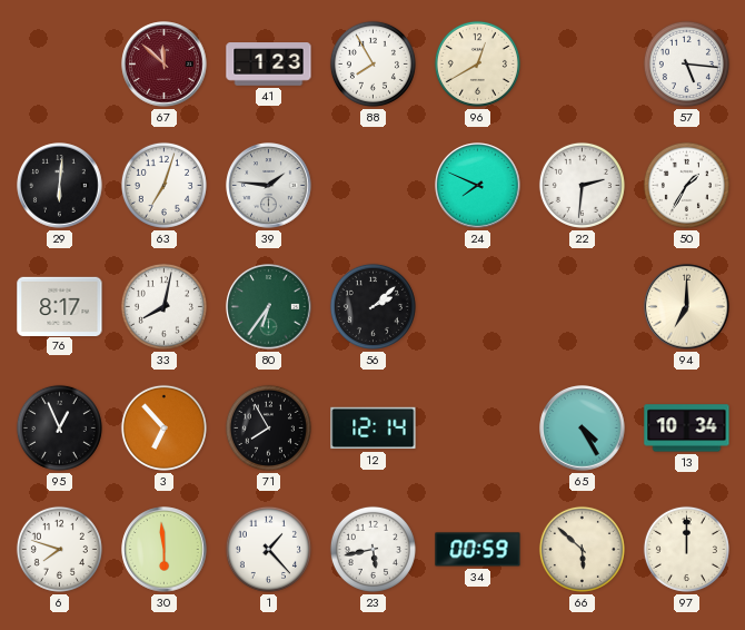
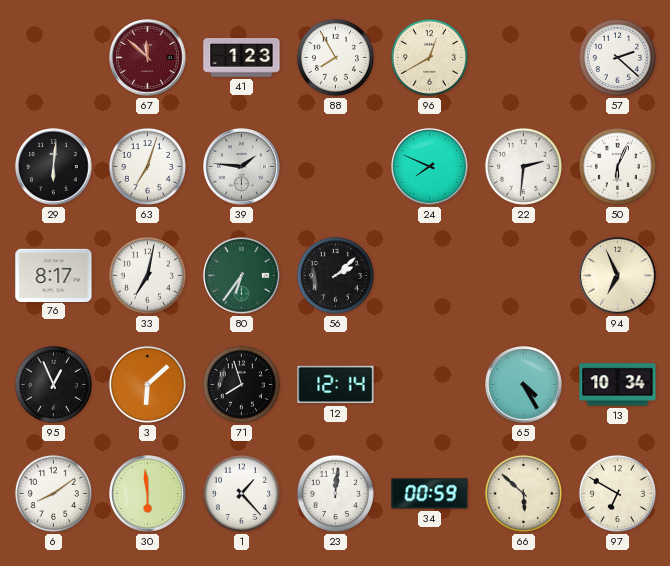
57: 5:16 -> 2:22
50: 1:35 -> 6:04
33: 8:02 -> 7:02
94: 7:00 -> 6:56
3: 6:53 -> 6:08
71: 7:55 -> 7:57
6: 7:48 -> 8:09
23: 5:43 -> 12:01
97: 12:00 -> 6:50
